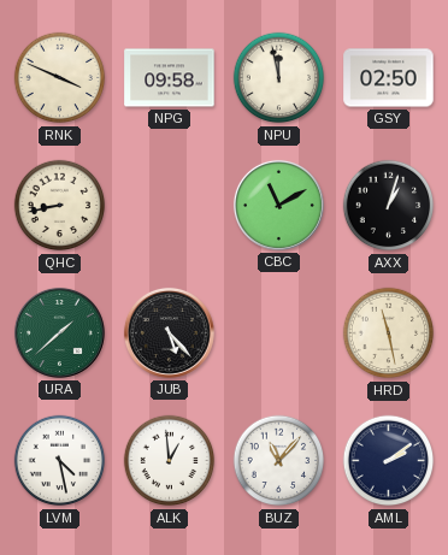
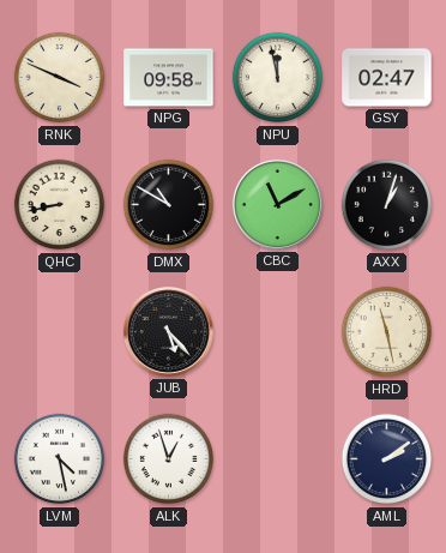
GSY: 02:50 -> 02:47
DMX: none -> 10:50
URA: 1:38 -> none
ALK: 12:59 -> 12:57
BUZ: 11:07 -> none
